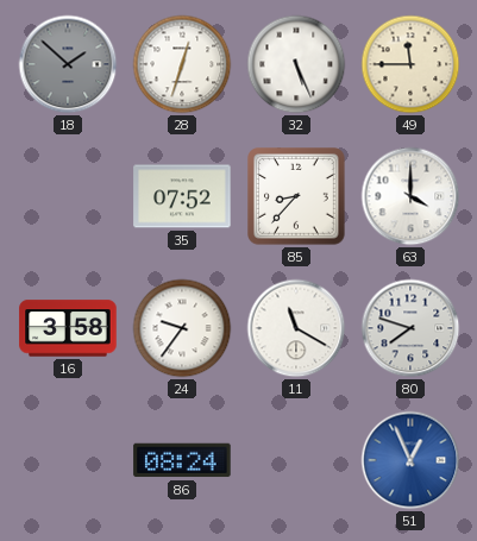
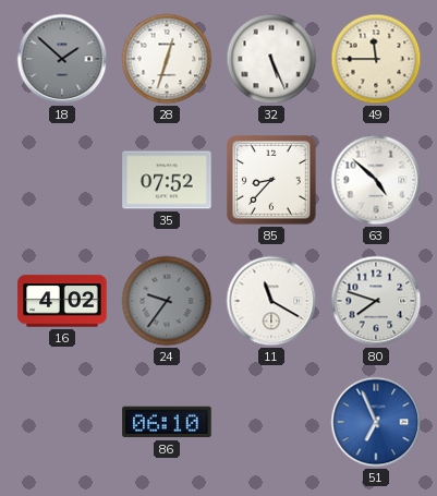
63: 4:00 -> 4:52
16: 3:58 -> 4:02
24 dial: white -> grey
86: 08:24 -> 06:10
51: 12:56 -> 6:56
